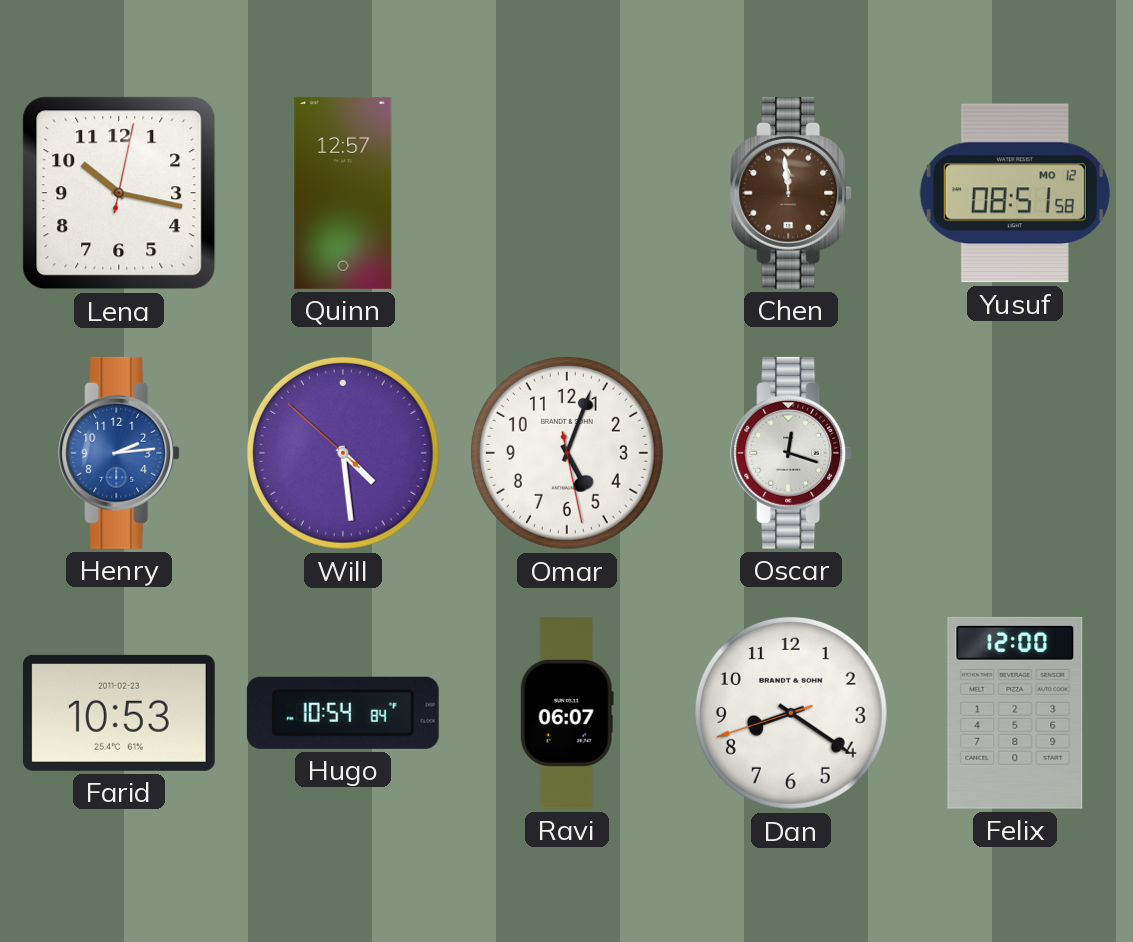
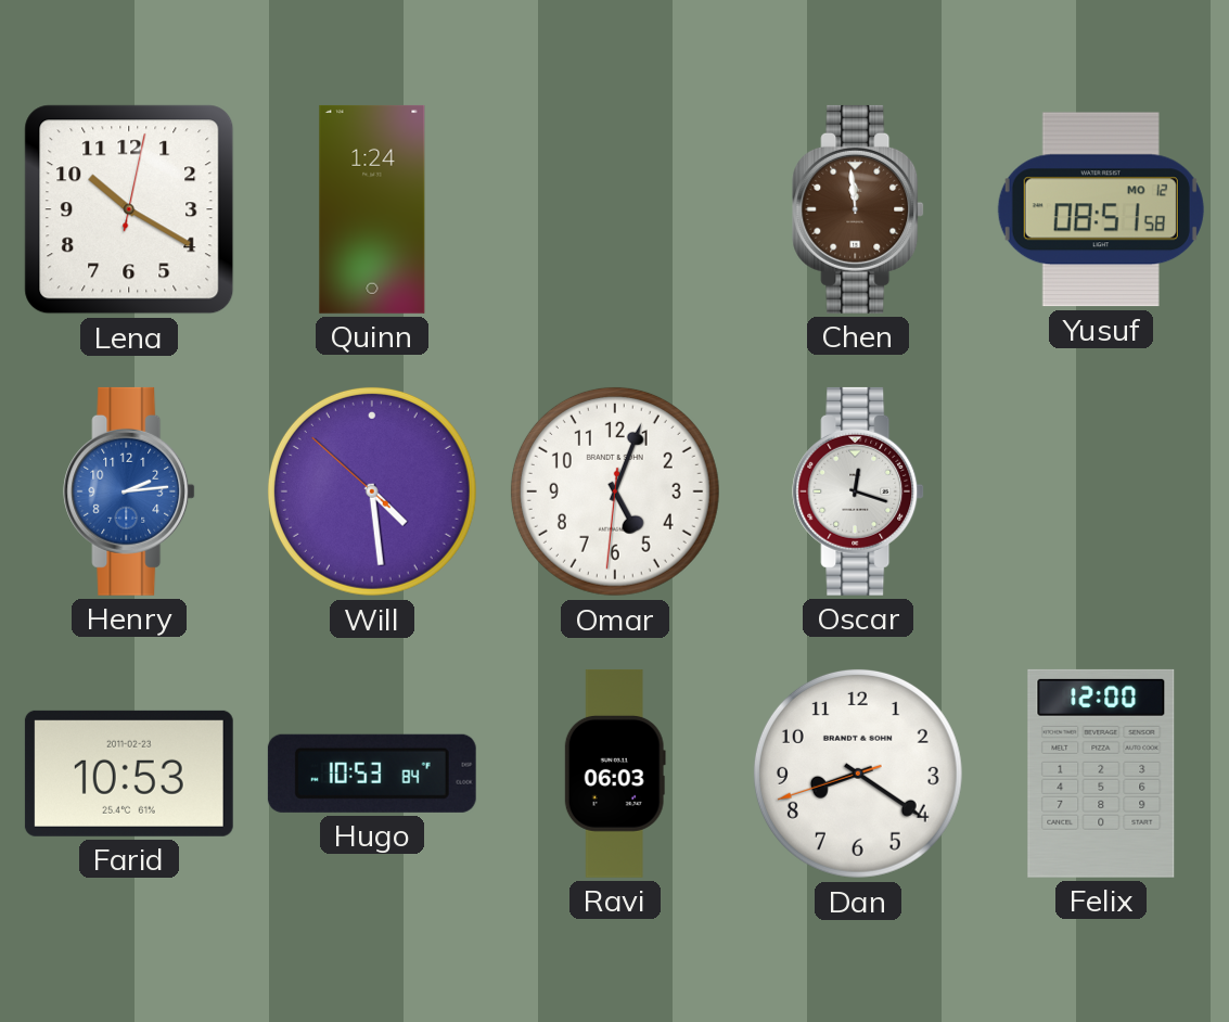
Lena: 10:17 -> 10:20
Quinn: 12:57 -> 1:24
Omar: 5:03:28 -> 5:03:31
Hugo: 10:54 -> 10:53
Ravi: 06:07 -> 06:03
